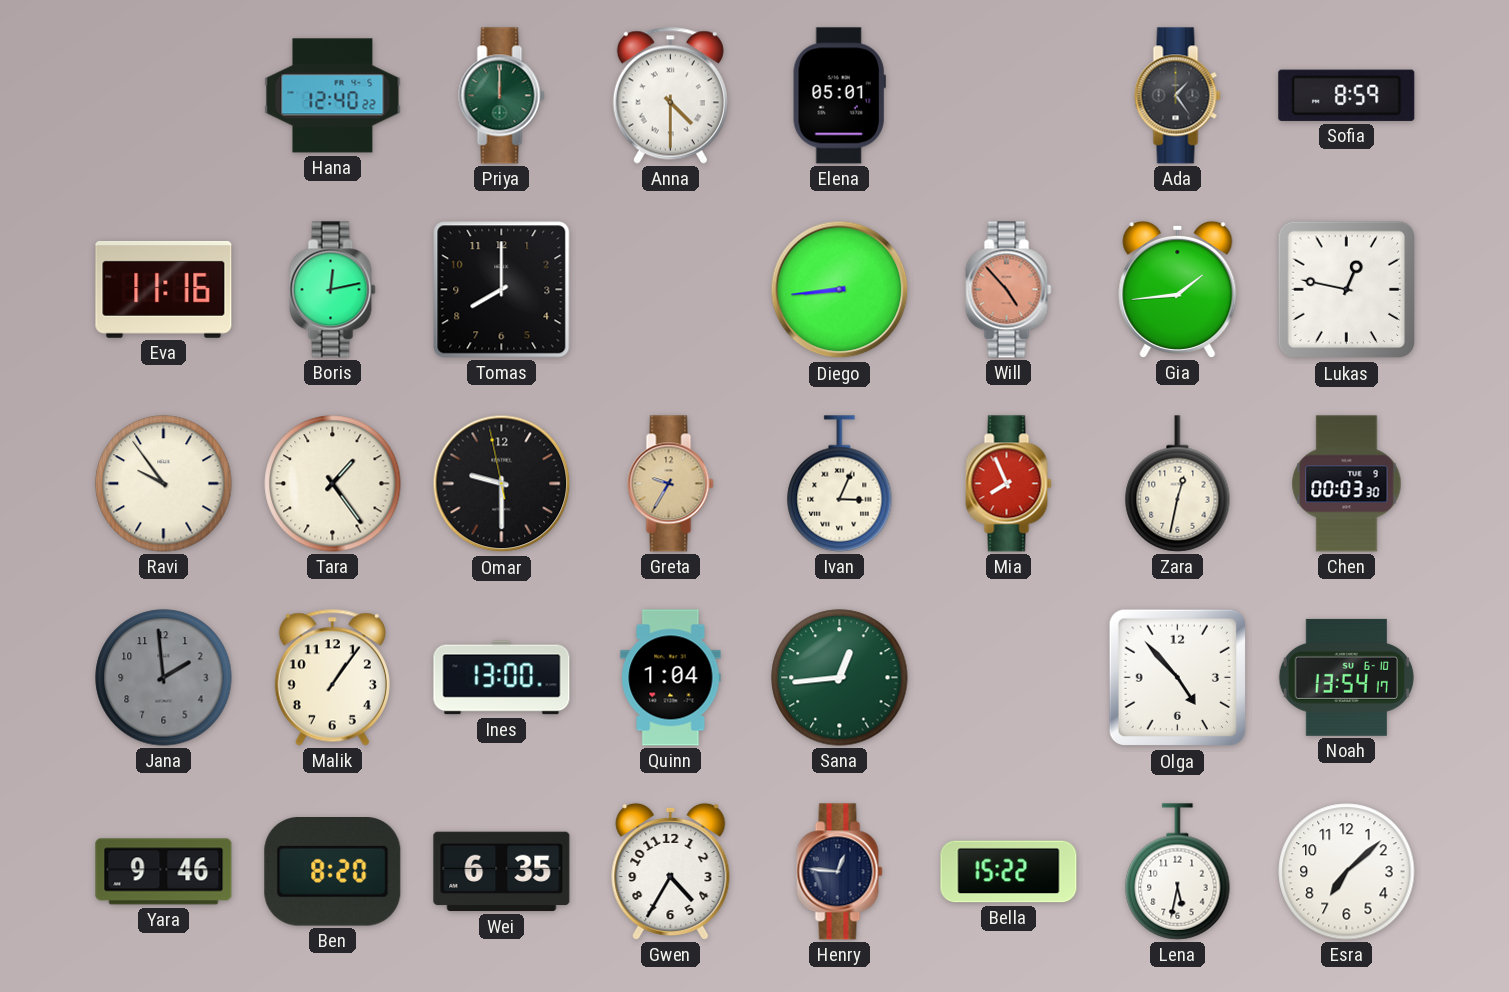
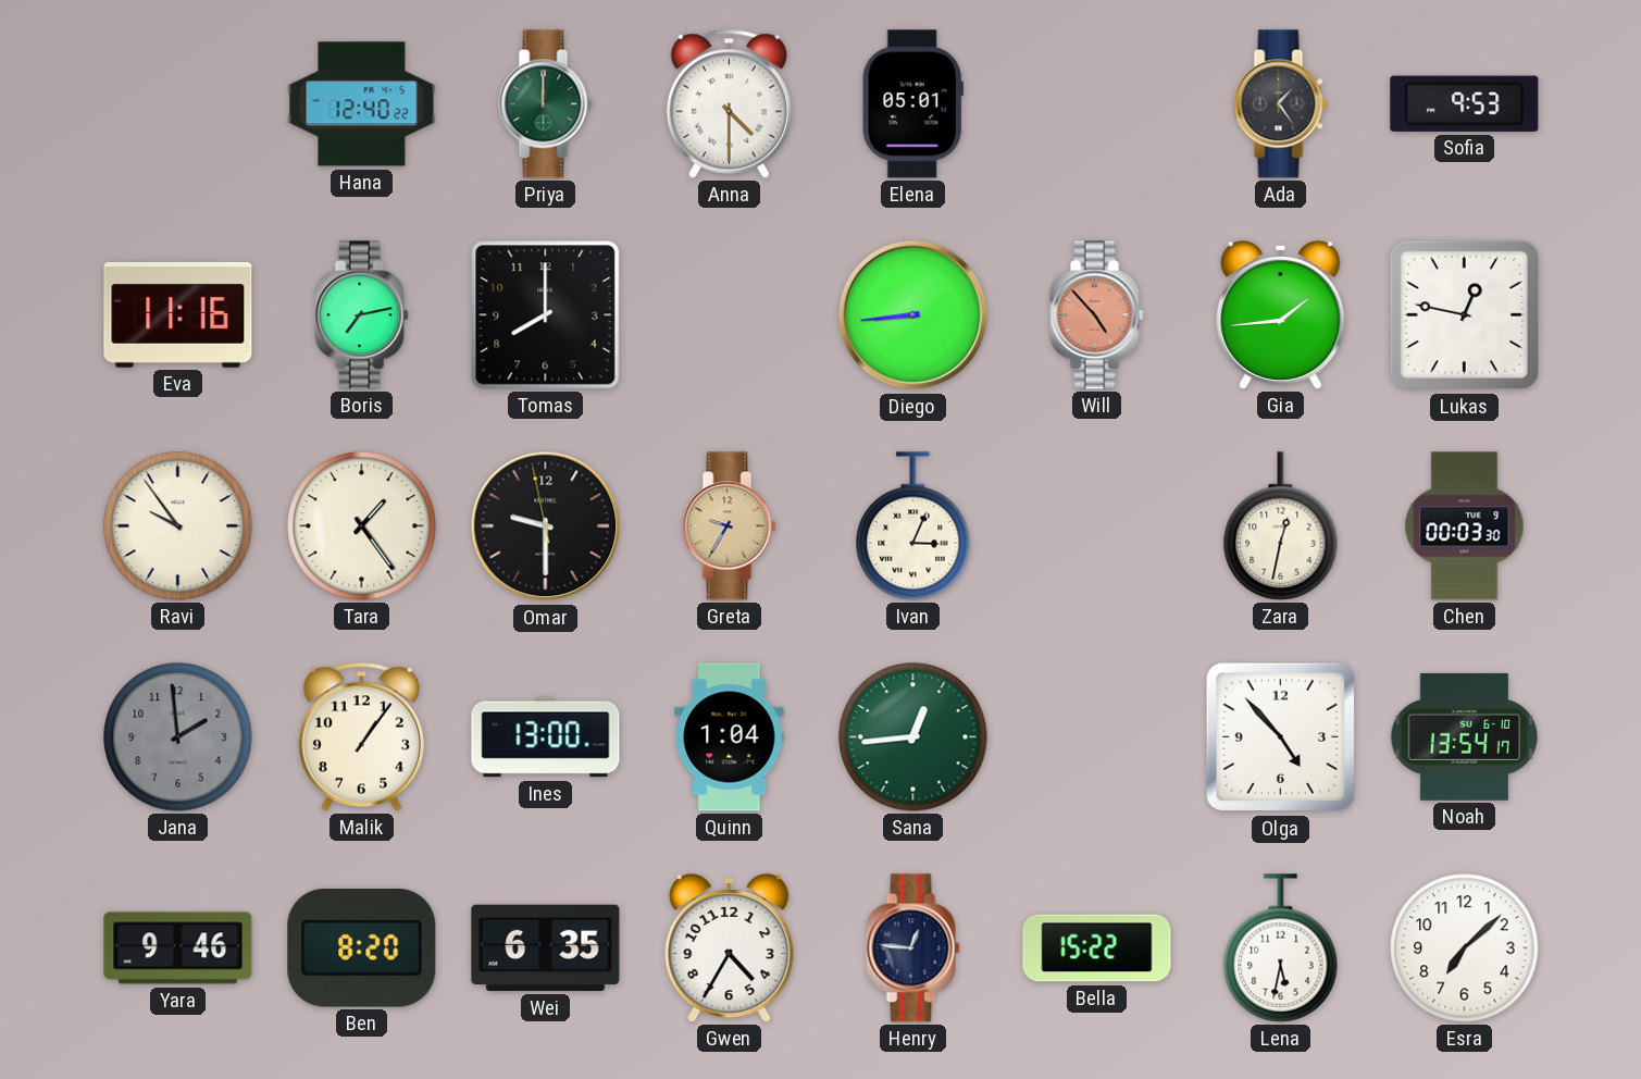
Sofia: 8:59 -> 9:53
Boris: 12:13 -> 7:13
Mia: 7:56 -> none
